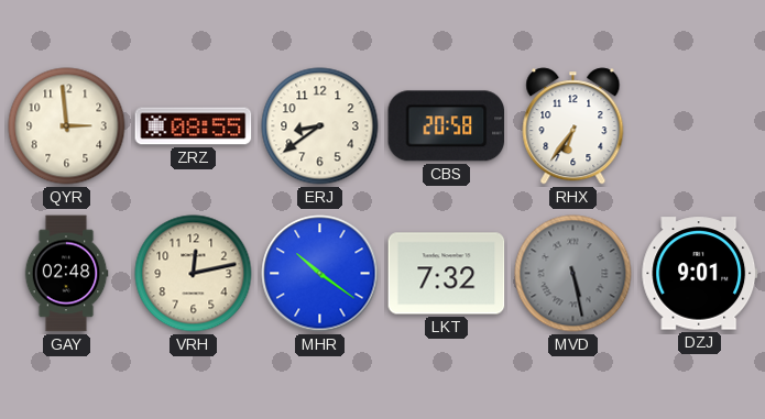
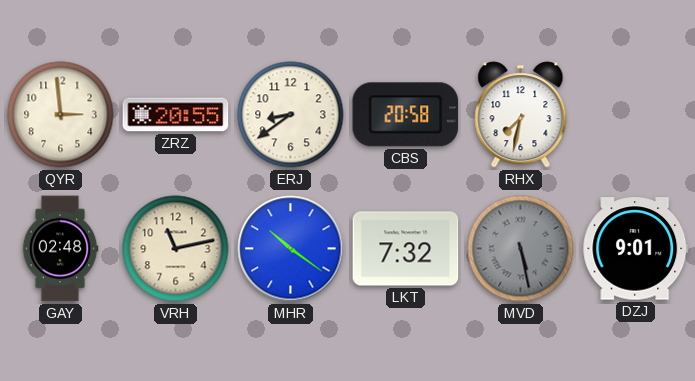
ZRZ: 08:55 -> 20:55
RHX: 6:36 -> 7:32
VRH: 12:13 -> 11:13
